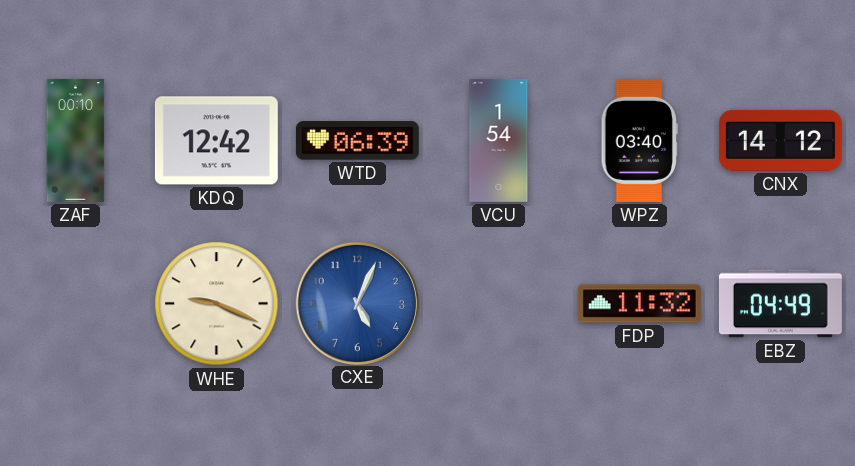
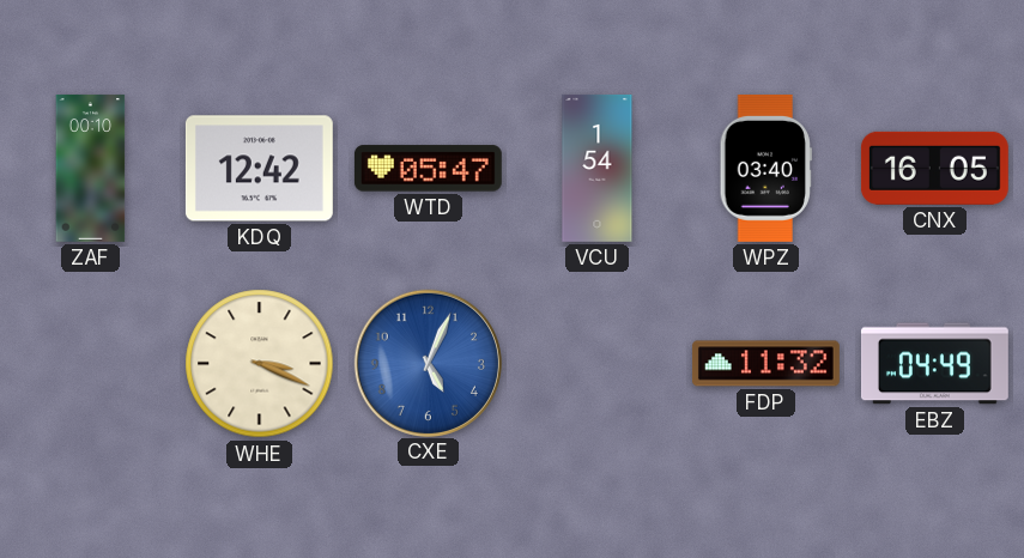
WTD: 06:39 -> 05:47
CNX: 14:12 -> 16:05
WHE: 9:19 -> 3:19
